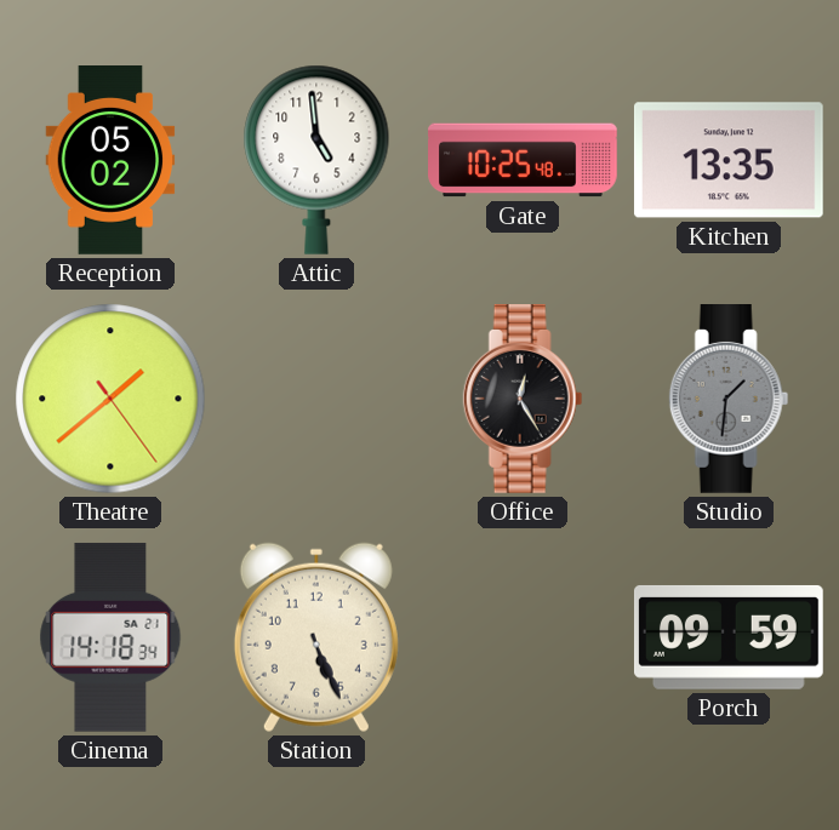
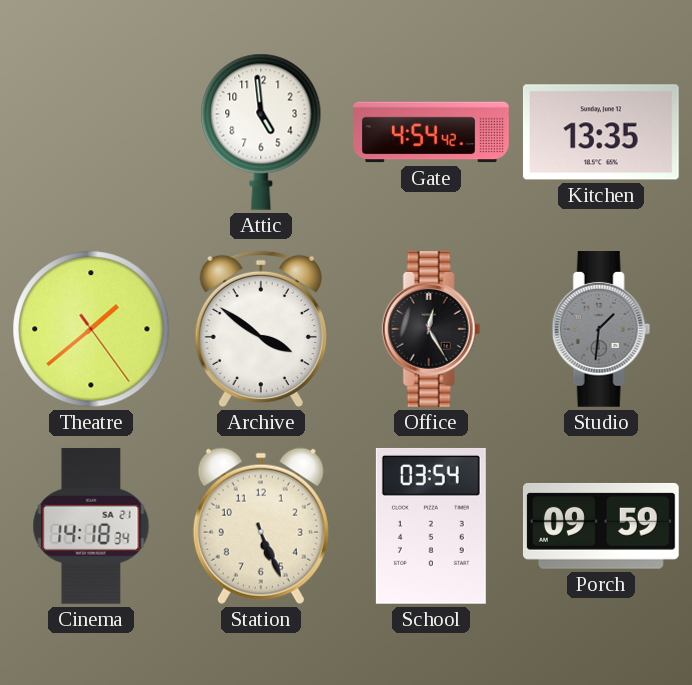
Reception: 05:02 -> none
Gate: 10:25 -> 4:54
Archive: none -> 3:51
School: none -> 03:54
